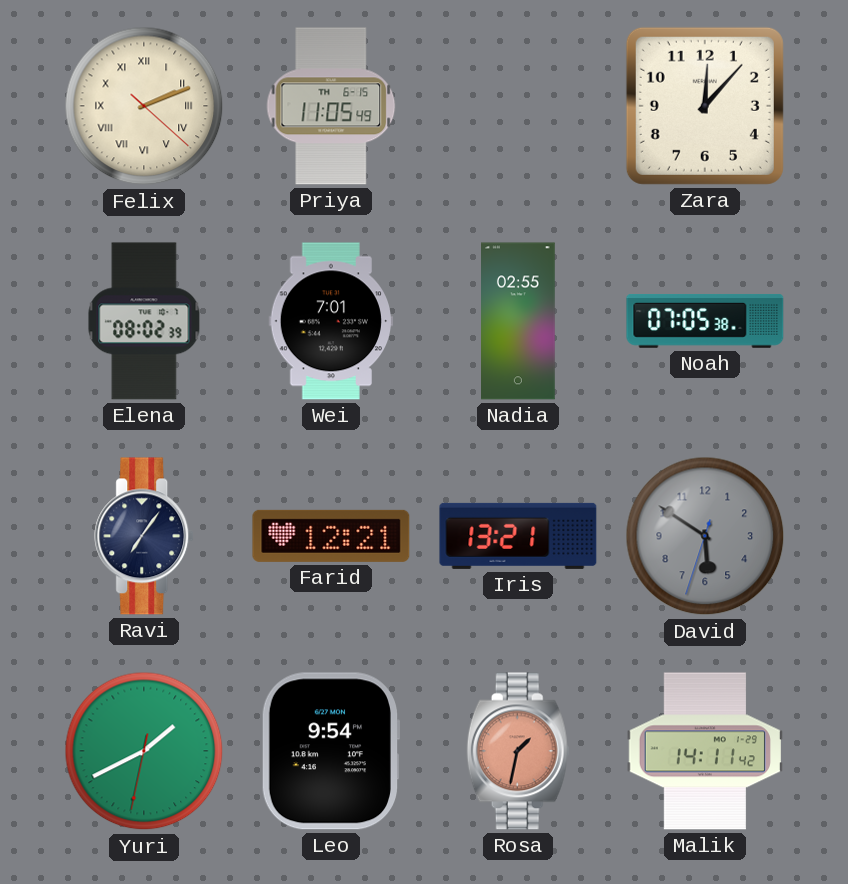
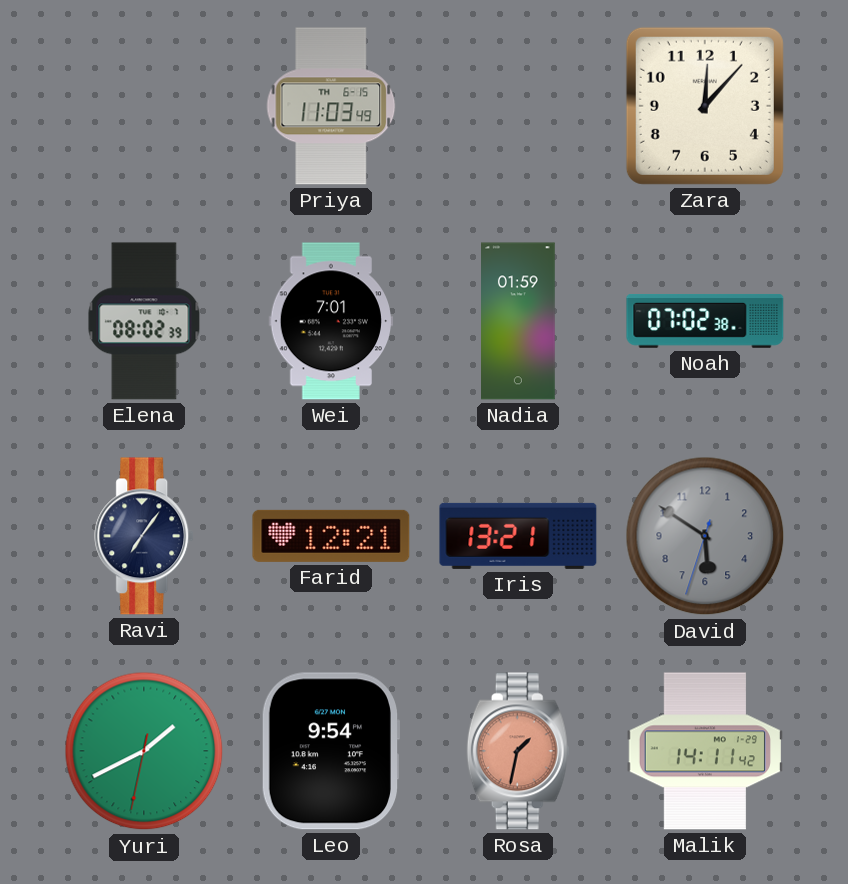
Felix: 2:11 -> none
Priya: 11:05 -> 11:03
Nadia: 02:55 -> 01:59
Noah: 07:05 -> 07:02
